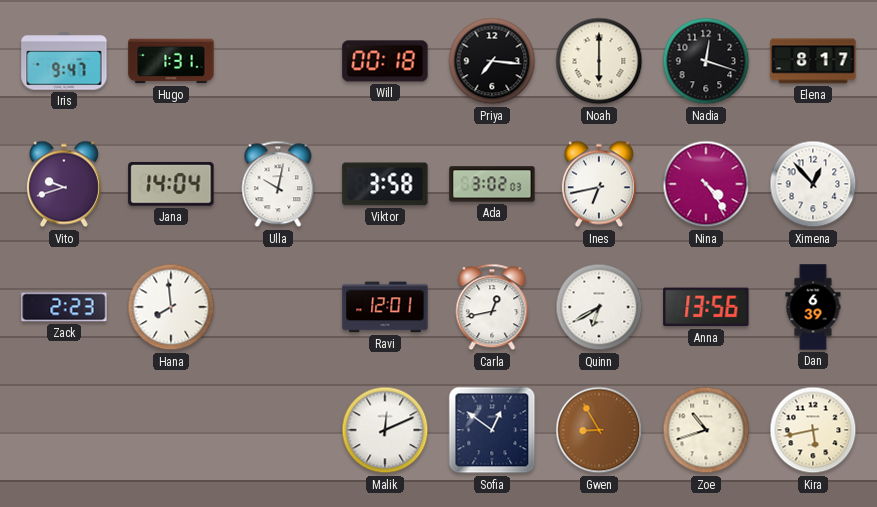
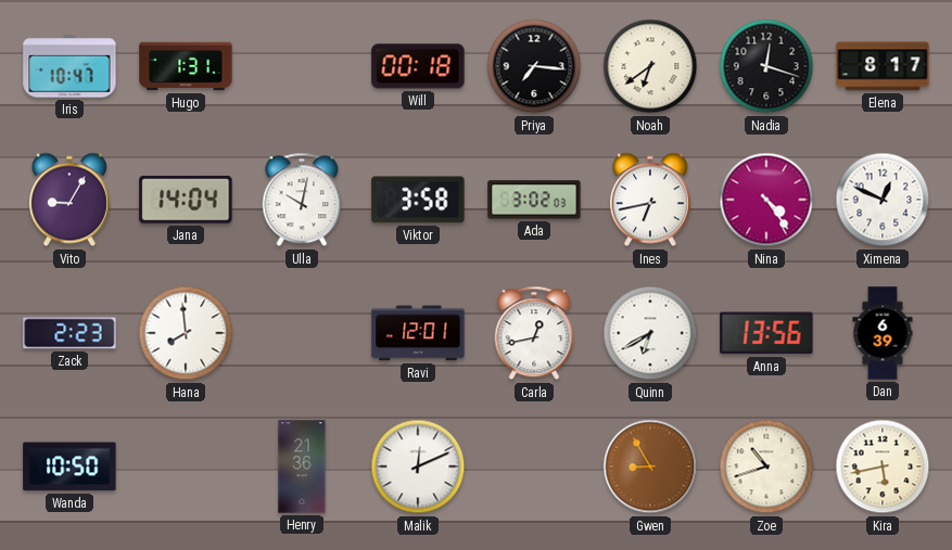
Iris: 9:47 -> 10:47
Noah: 6:00 -> 6:39
Vito: 9:42 -> 9:05
Ximena: 12:53 -> 12:49
Wanda: none -> 10:50
Henry: none -> 21:36
Sofia: 12:51 -> none
